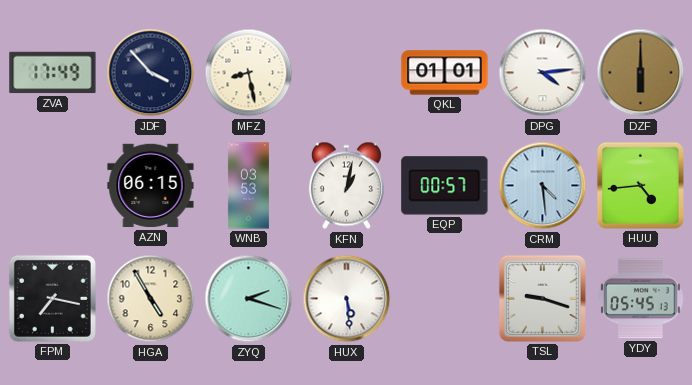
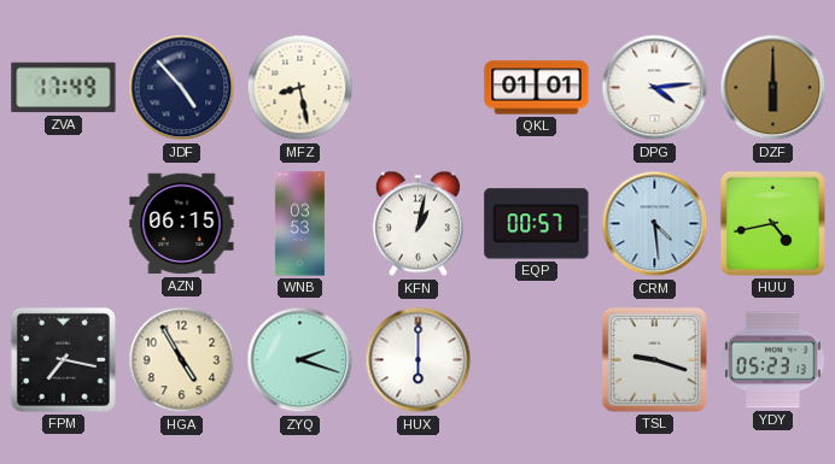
JDF: 3:53 -> 4:53
HUU: 4:44 -> 4:43
HUX: 5:29 -> 6:00
YDY: 05:45 -> 05:23
